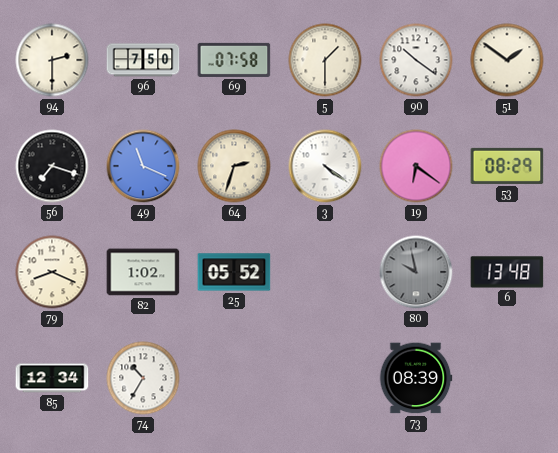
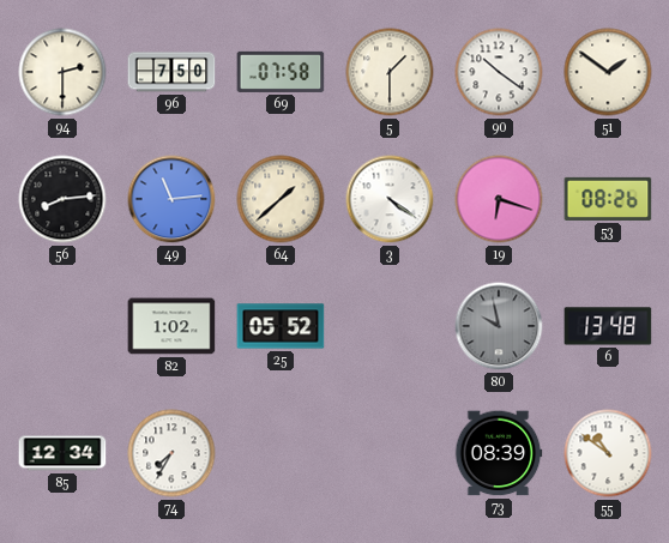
56: 7:18 -> 8:14
49: 11:19 -> 11:14
64: 2:33 -> 1:38
19: 6:21 -> 6:18
53: 08:29 -> 08:26
79: 8:19 -> none
74: 10:35 -> 7:35
55: none -> 10:51
